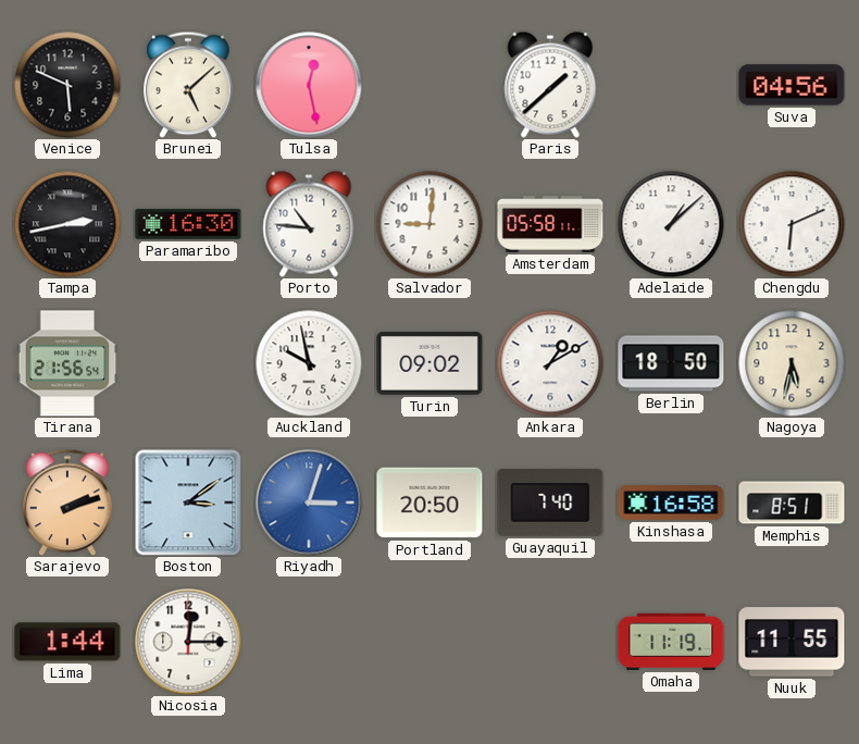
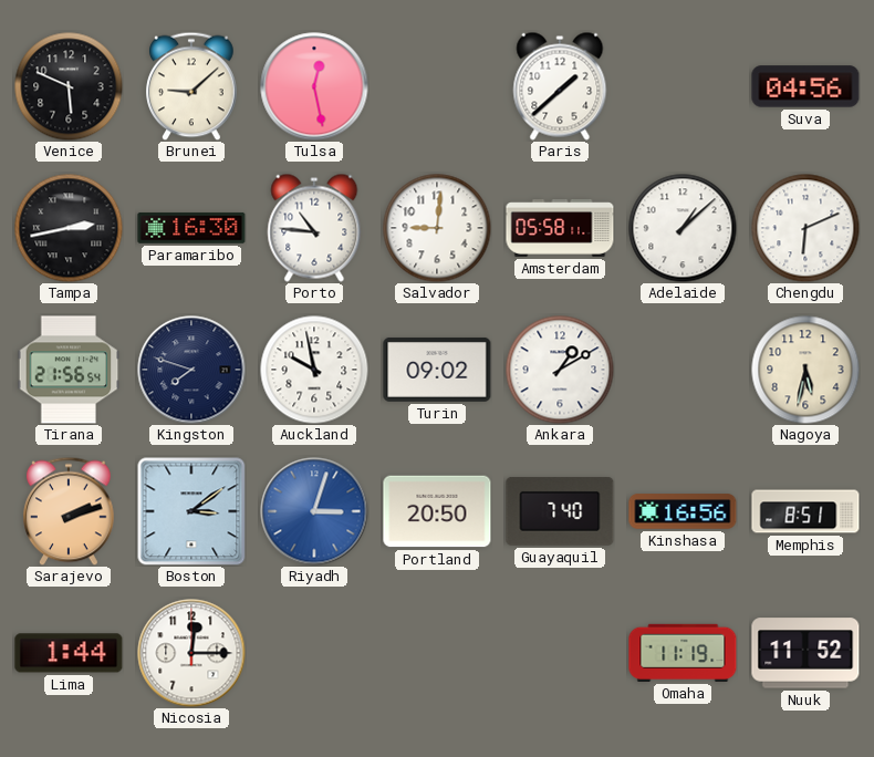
Brunei: 5:08 -> 9:08
Kingston: none -> 7:48
Berlin: 18:50 -> none
Kinshasa: 16:58 -> 16:56
Nuuk: 11:55 -> 11:52
